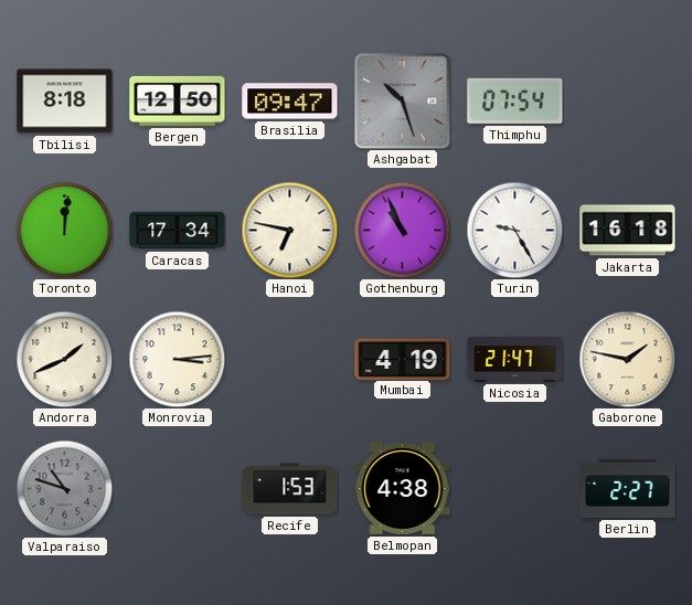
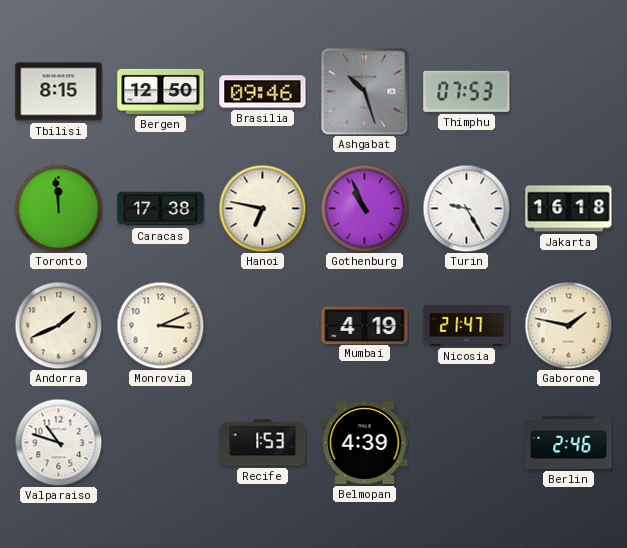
Tbilisi: 8:18 -> 8:15
Brasilia: 09:47 -> 09:46
Thimphu: 07:54 -> 07:53
Toronto: 12:01 -> 11:59
Caracas: 17:34 -> 17:38
Monrovia: 3:14 -> 3:11
Valparaiso dial: grey -> white
Belmopan: 4:38 -> 4:39
Berlin: 2:27 -> 2:46
